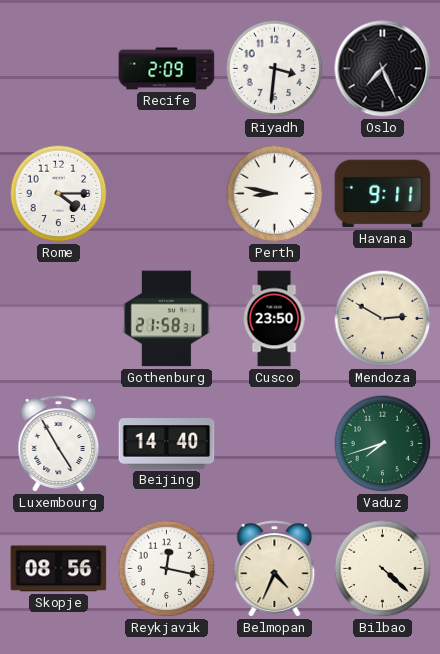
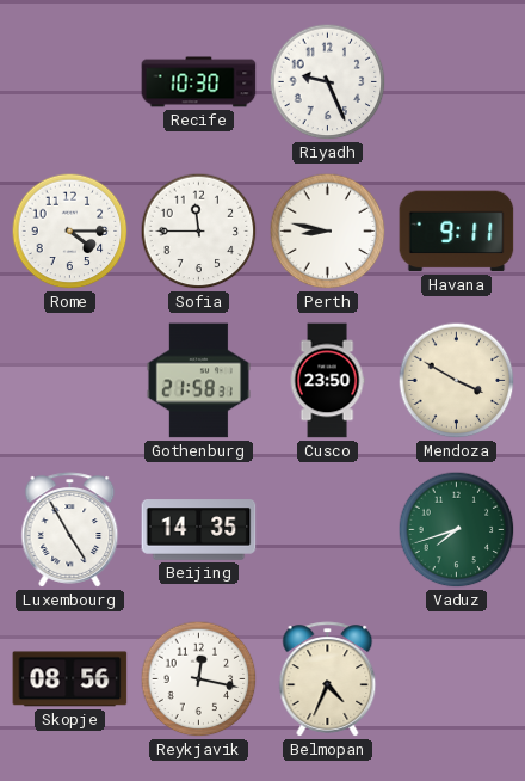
Recife: 2:09 -> 10:30
Riyadh: 3:31 -> 9:26
Oslo: 7:26 -> none
Sofia: none -> 11:45
Mendoza: 2:50 -> 3:50
Beijing: 14:40 -> 14:35
Bilbao: 4:22 -> none
